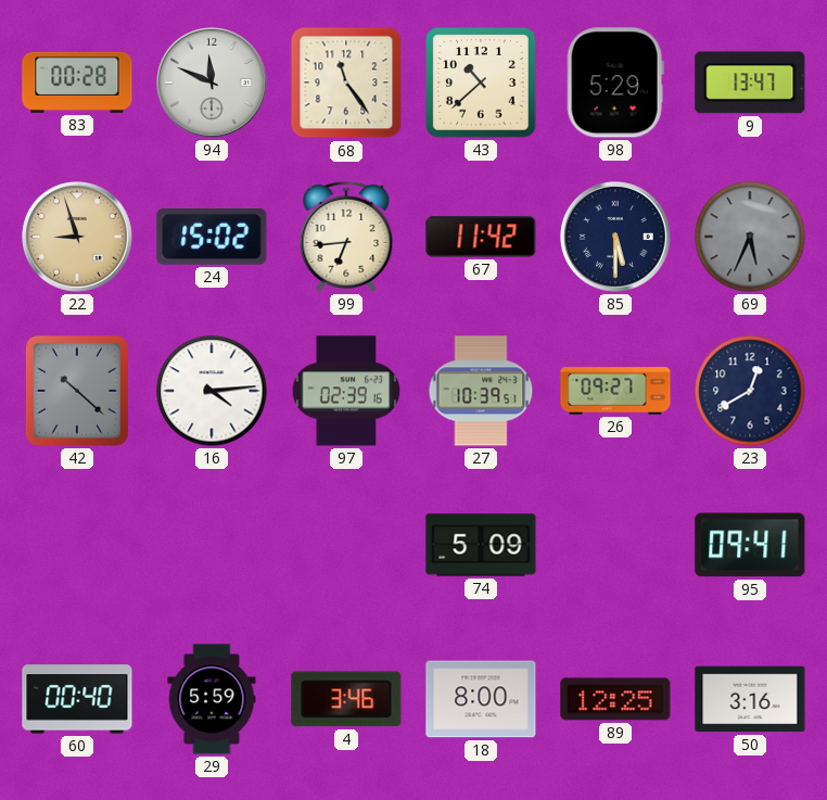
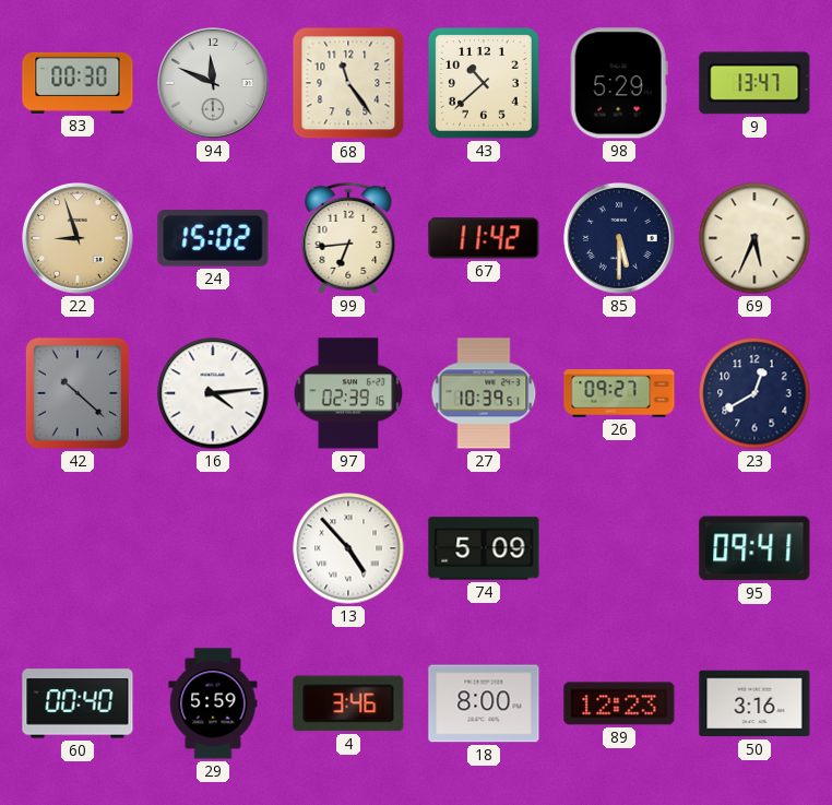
83: 00:28 -> 00:30
69 dial: grey -> cream
13: none -> 4:53
89: 12:25 -> 12:23
